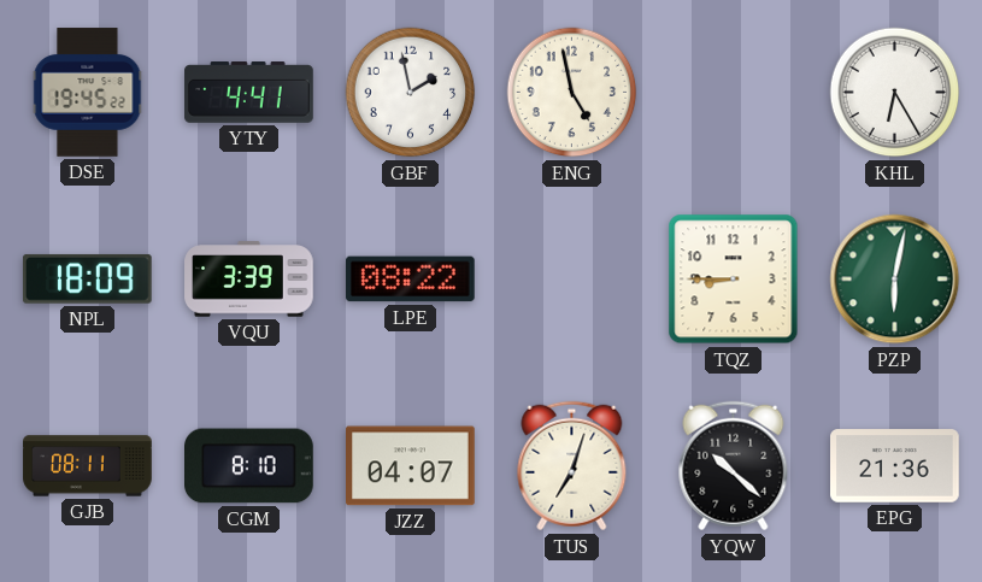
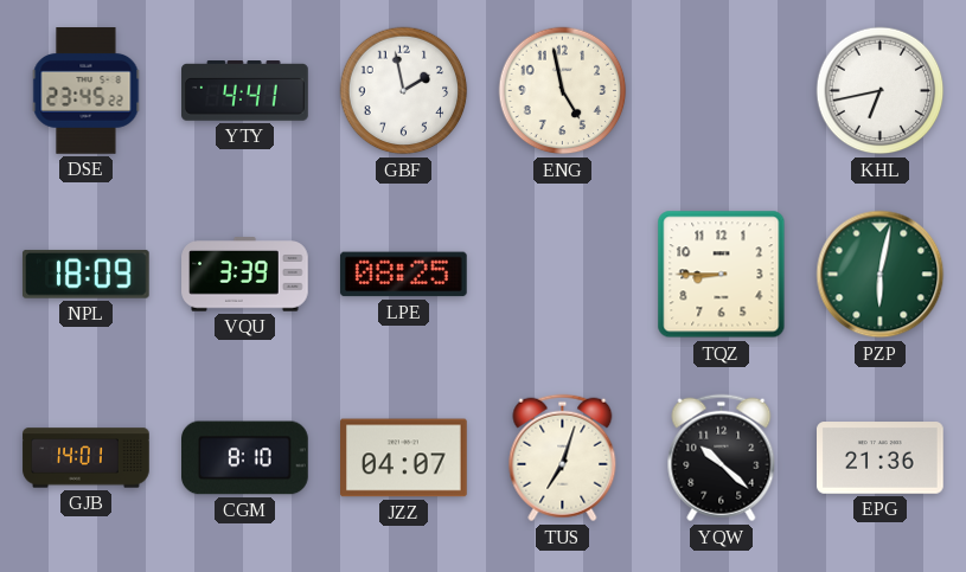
DSE: 19:45 -> 23:45
KHL: 6:25 -> 6:43
LPE: 08:22 -> 08:25
GJB: 08:11 -> 14:01
